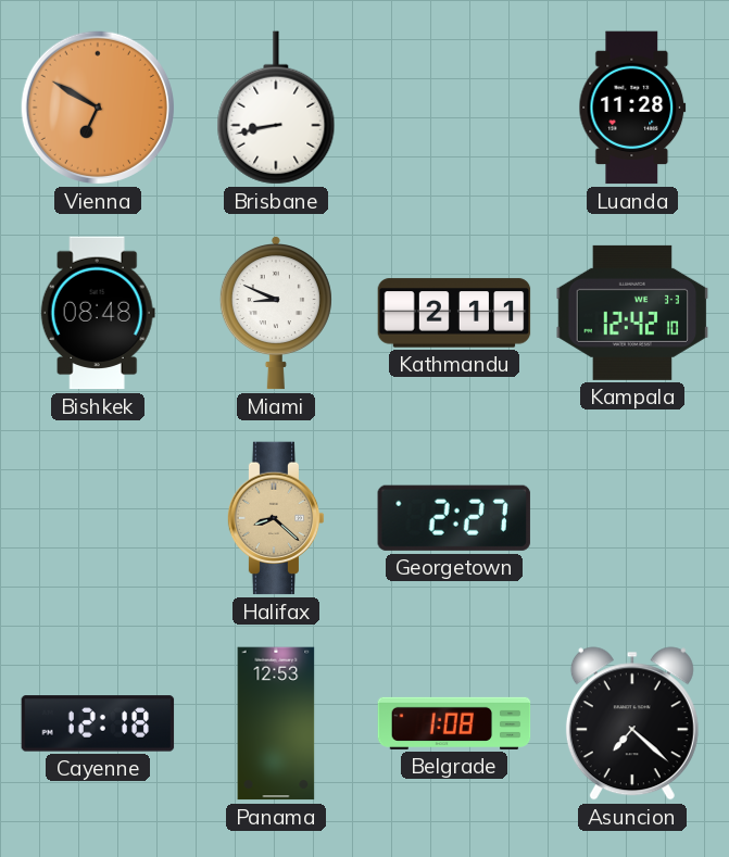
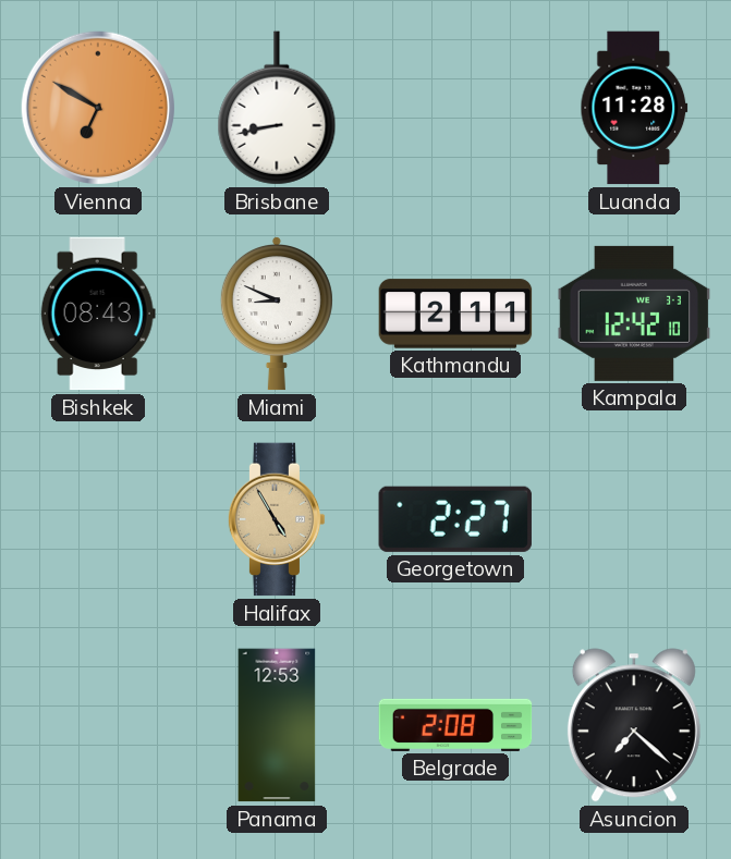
Bishkek: 08:48 -> 08:43
Halifax: 8:22 -> 4:55
Cayenne: 12:18 -> none
Belgrade: 1:08 -> 2:08
